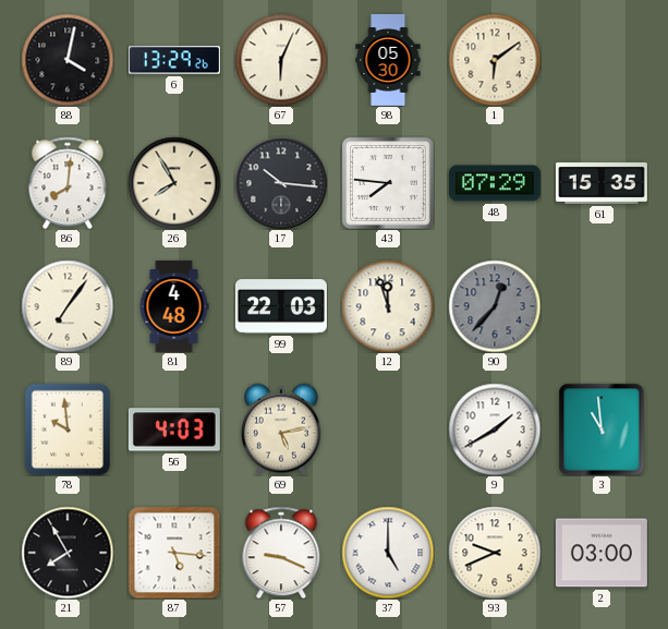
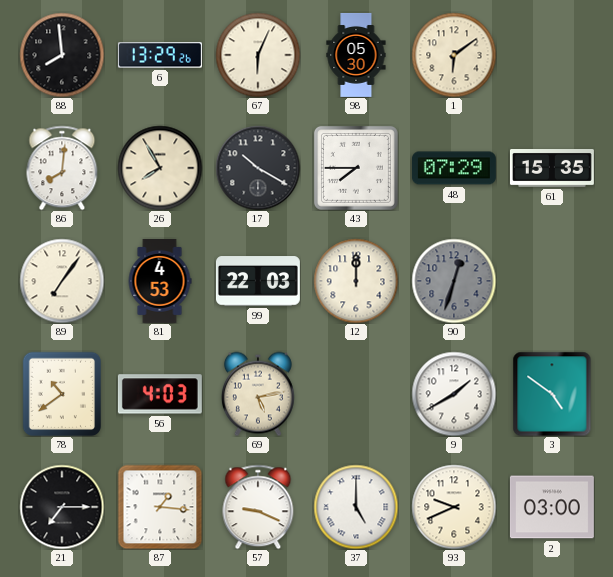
88: 4:02 -> 7:59
17: 10:16 -> 10:20
43: 7:46 -> 7:45
81: 4:48 -> 4:53
12: 11:57 -> 12:00
90: 12:37 -> 12:33
78: 9:59 -> 10:39
3: 10:59 -> 4:51
21: 7:55 -> 7:15
87: 5:16 -> 1:16
